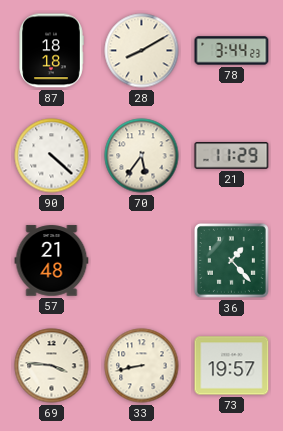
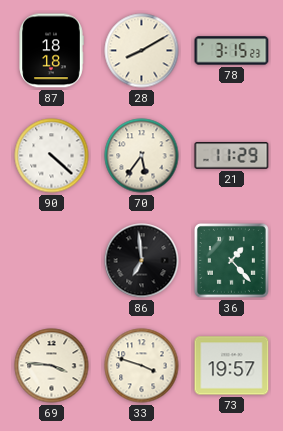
78: 3:44 -> 3:15
57: 21:48 -> none
86: none -> 6:59
33: 8:43 -> 3:48
